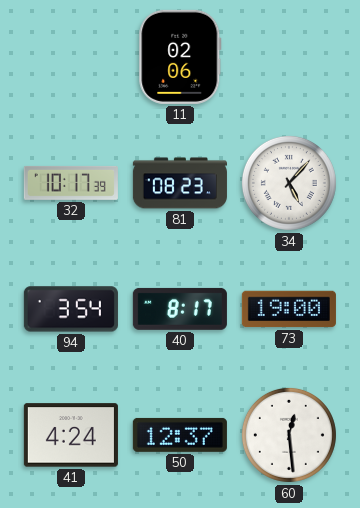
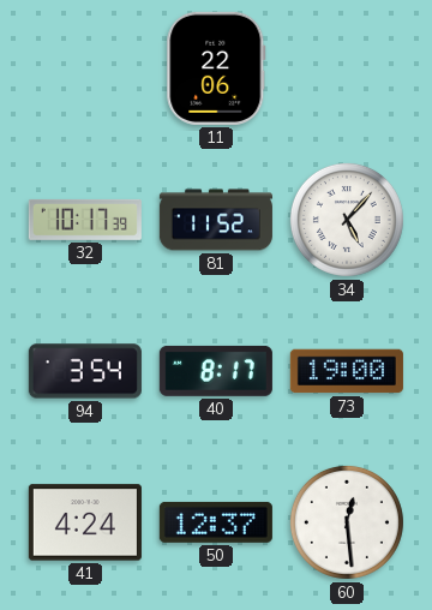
11: 02:06 -> 22:06
81: 08:23 -> 11:52
